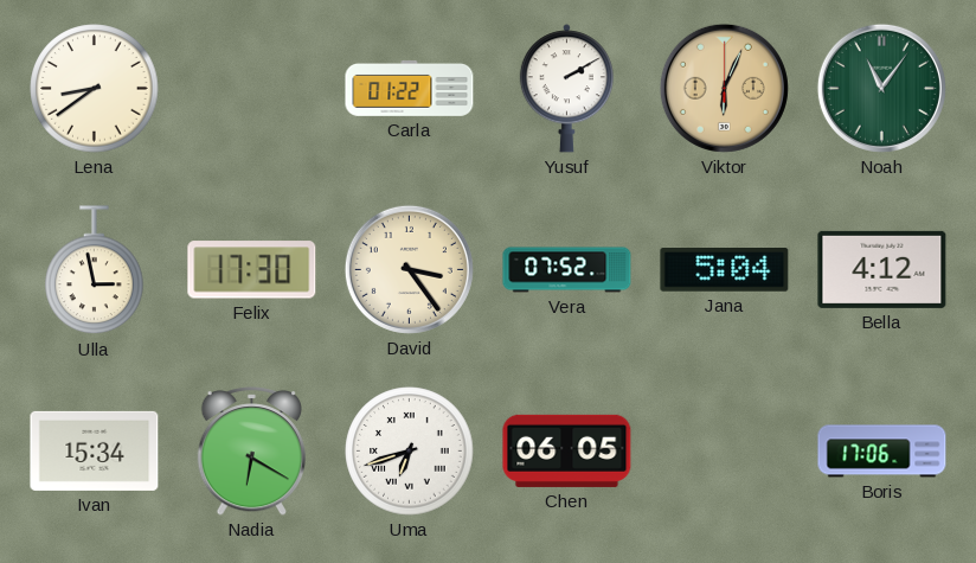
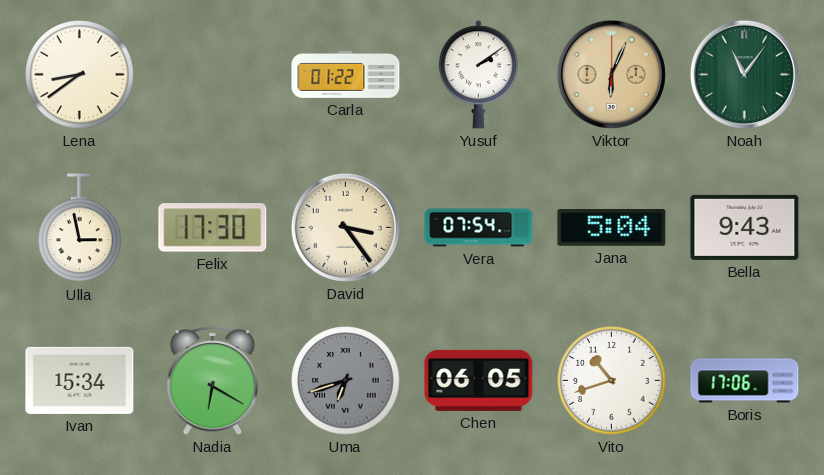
Yusuf: 2:10 -> 2:09
Vera: 07:52 -> 07:54
Bella: 4:12 -> 9:43
Uma dial: white -> grey
Vito: none -> 10:42
